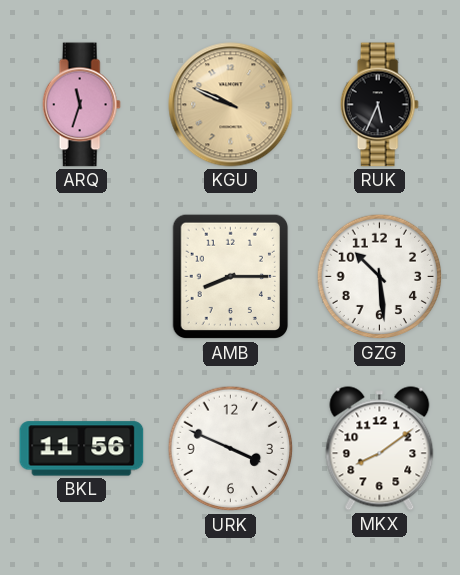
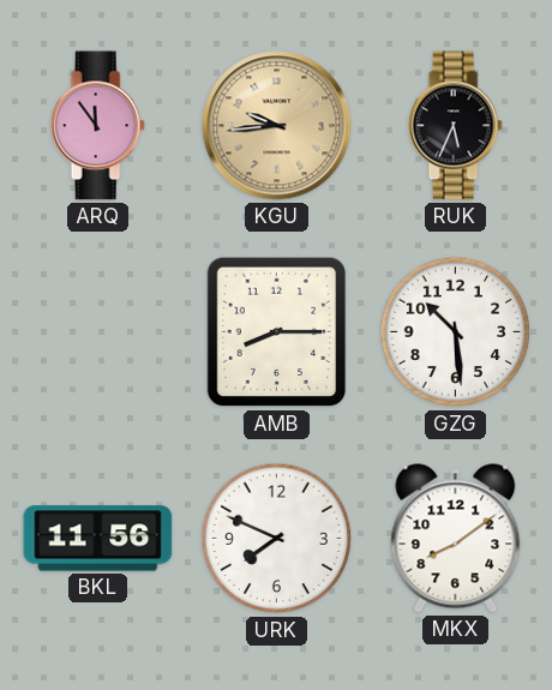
ARQ: 11:33 -> 11:54
KGU: 9:49 -> 9:44
URK: 3:49 -> 7:49
